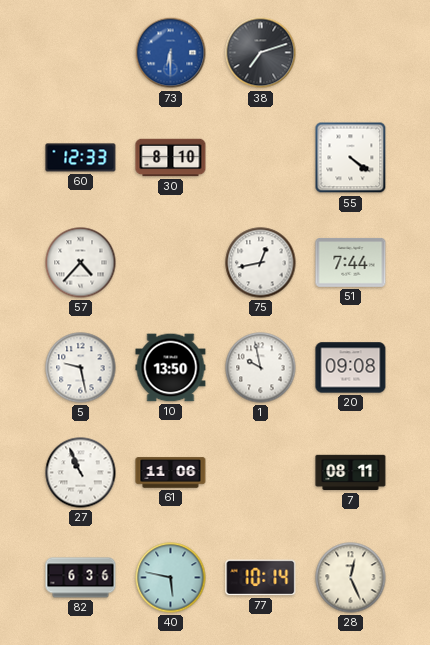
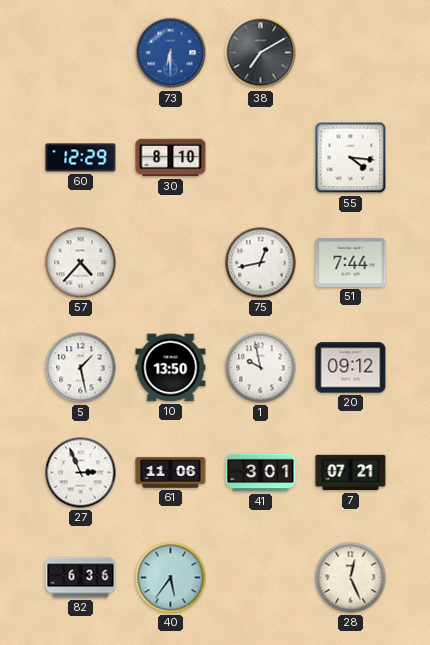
38: 7:12 -> 7:10
60: 12:33 -> 12:29
55: 4:21 -> 4:16
5: 9:28 -> 1:28
20: 09:08 -> 09:12
27: 10:56 -> 2:56
41: none -> 3:01
7: 08:11 -> 07:21
40: 5:47 -> 5:36
77: 10:14 -> none
